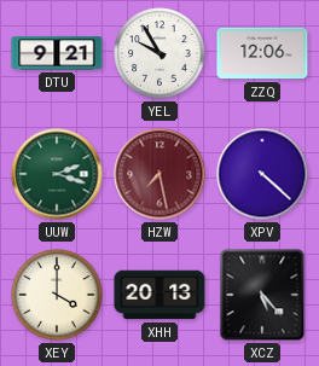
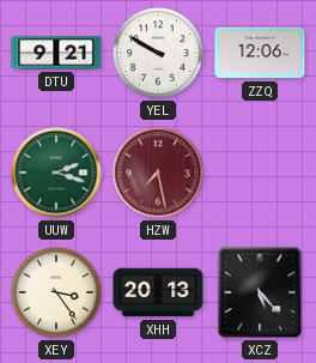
YEL: 9:55 -> 9:50
XPV: 4:22 -> none
XEY: 4:00 -> 3:24
